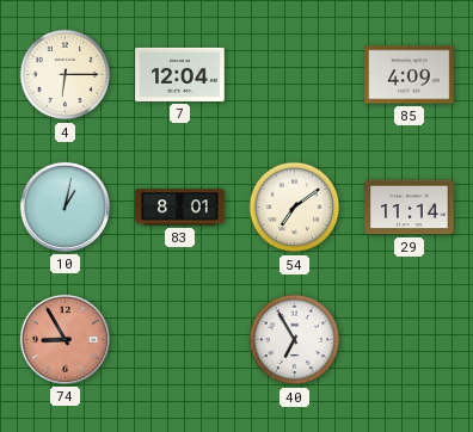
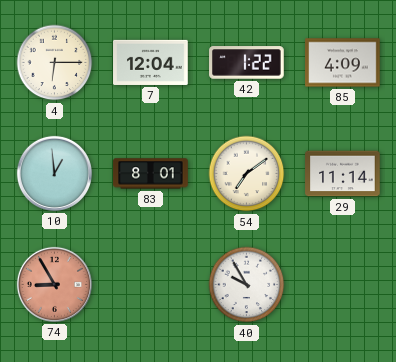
42: none -> 1:22
10: 1:02 -> 12:59
40: 6:55 -> 9:55
